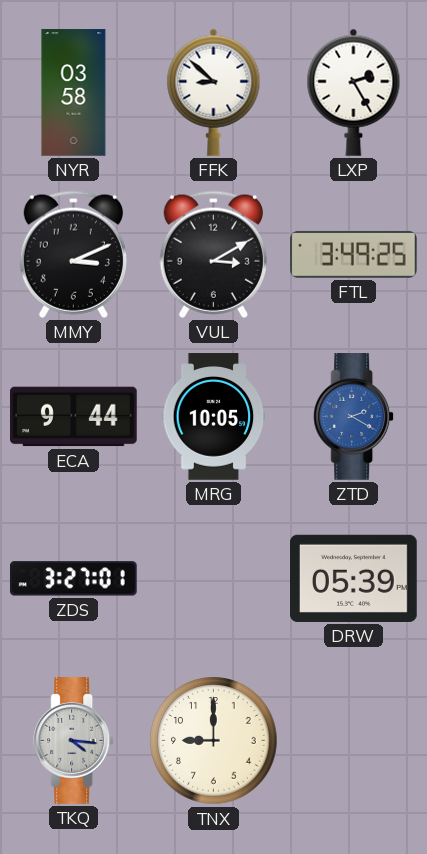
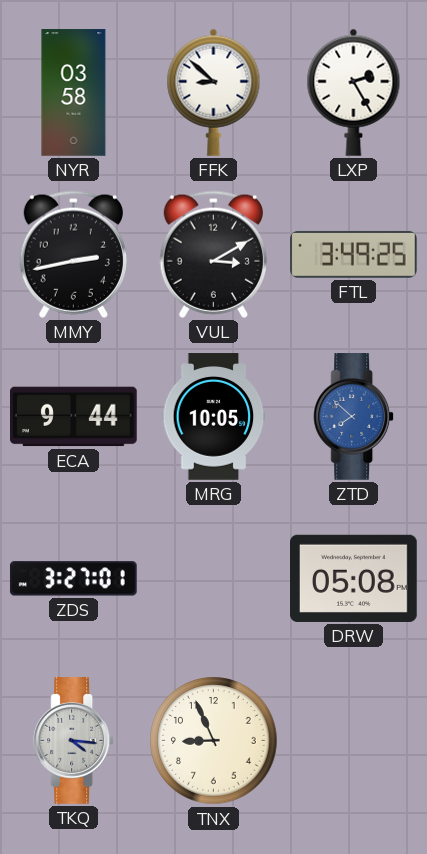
MMY: 3:11 -> 2:43
ZTD: 2:20 -> 7:52
DRW: 05:39 -> 05:08
TNX: 9:00 -> 8:56
